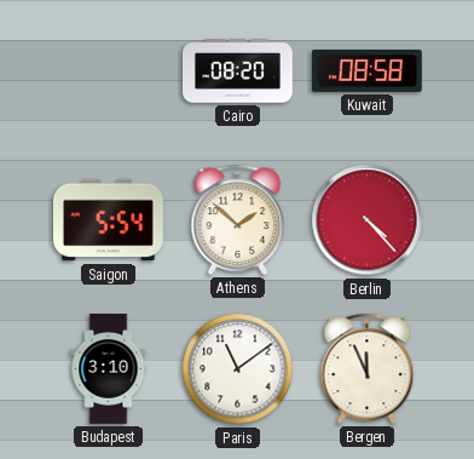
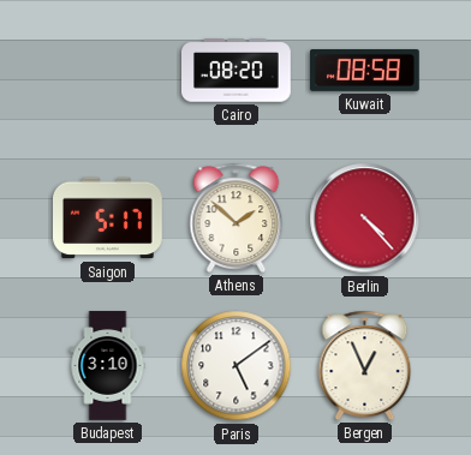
Saigon: 5:54 -> 5:17
Paris: 11:09 -> 5:09
Bergen: 11:56 -> 12:56
